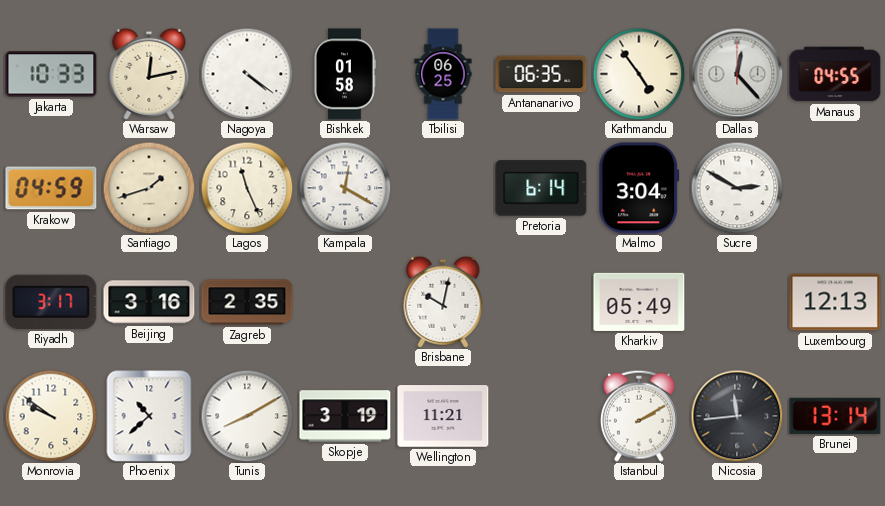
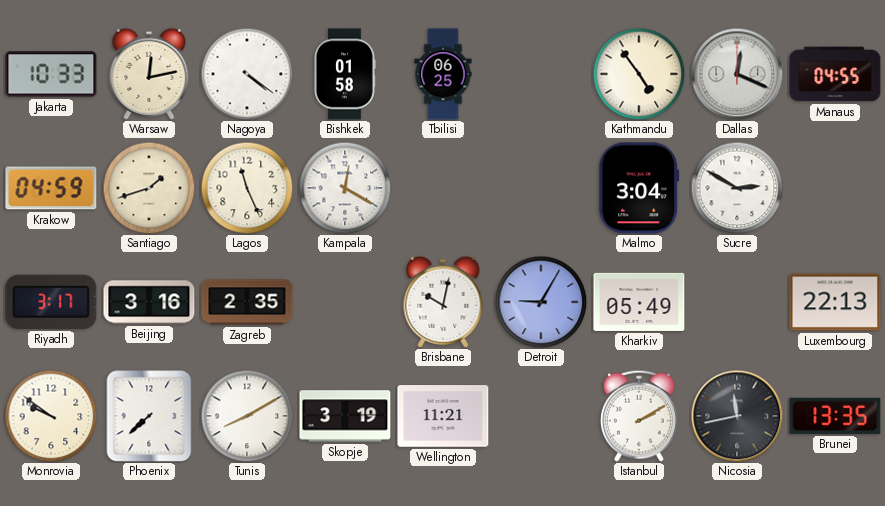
Antananarivo: 06:35 -> none
Dallas: 12:23 -> 12:19
Pretoria: 6:14 -> none
Detroit: none -> 9:05
Luxembourg: 12:13 -> 22:13
Phoenix: 10:38 -> 7:38
Nicosia: 11:44 -> 11:43
Brunei: 13:14 -> 13:35
